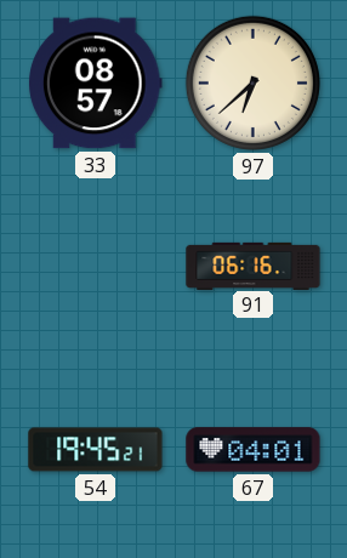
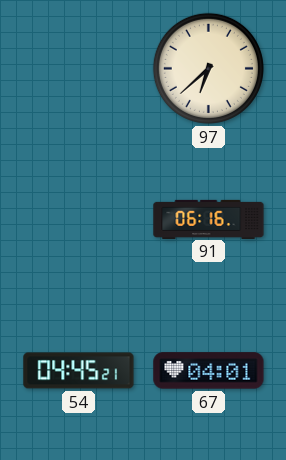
33: 08:57 -> none
54: 19:45 -> 04:45
